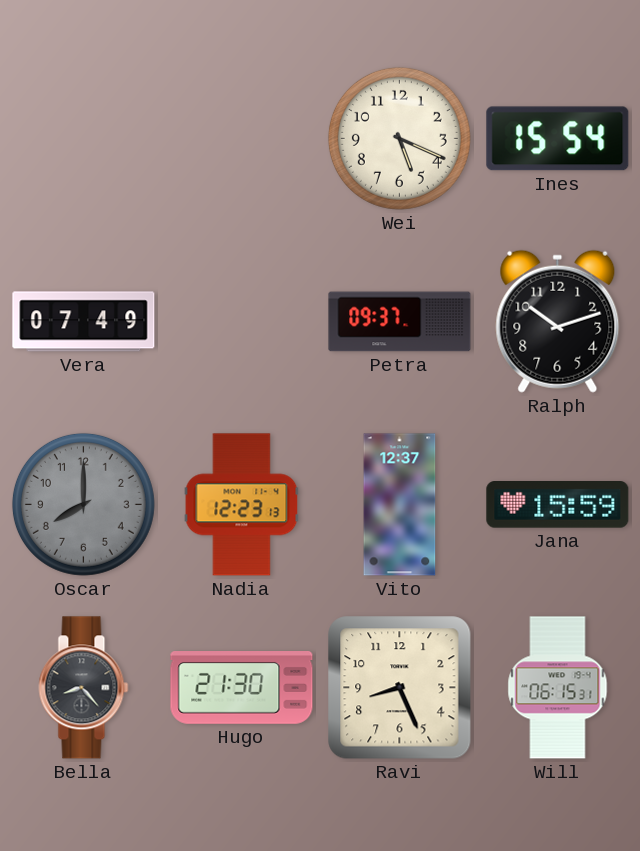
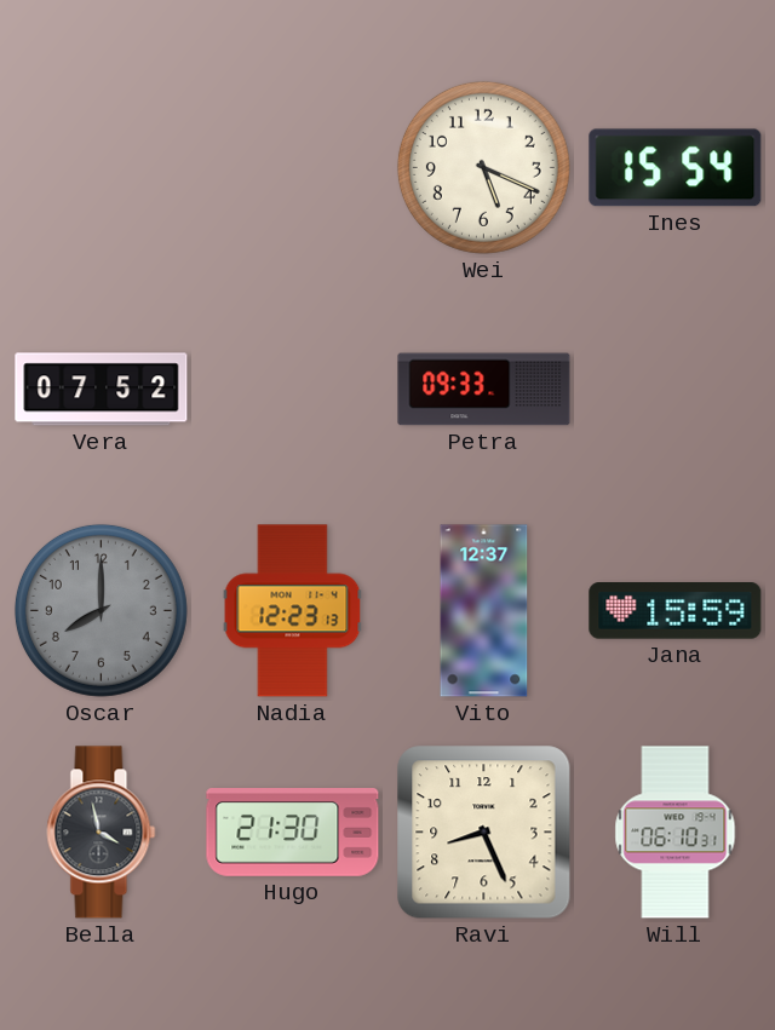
Vera: 07:49 -> 07:52
Petra: 09:37 -> 09:33
Ralph: 10:12 -> none
Bella: 8:23 -> 3:58
Will: 06:15 -> 06:10
